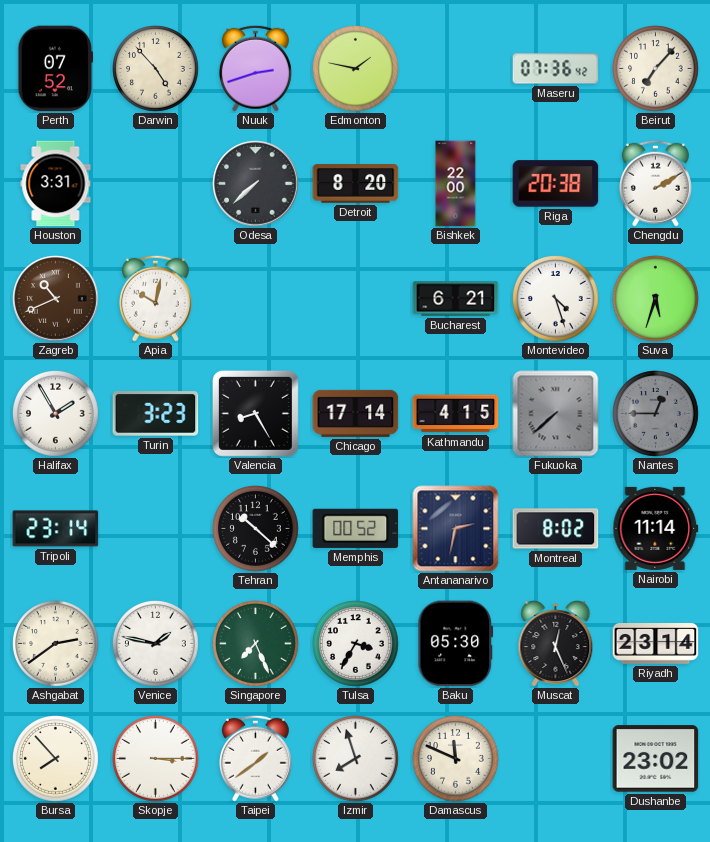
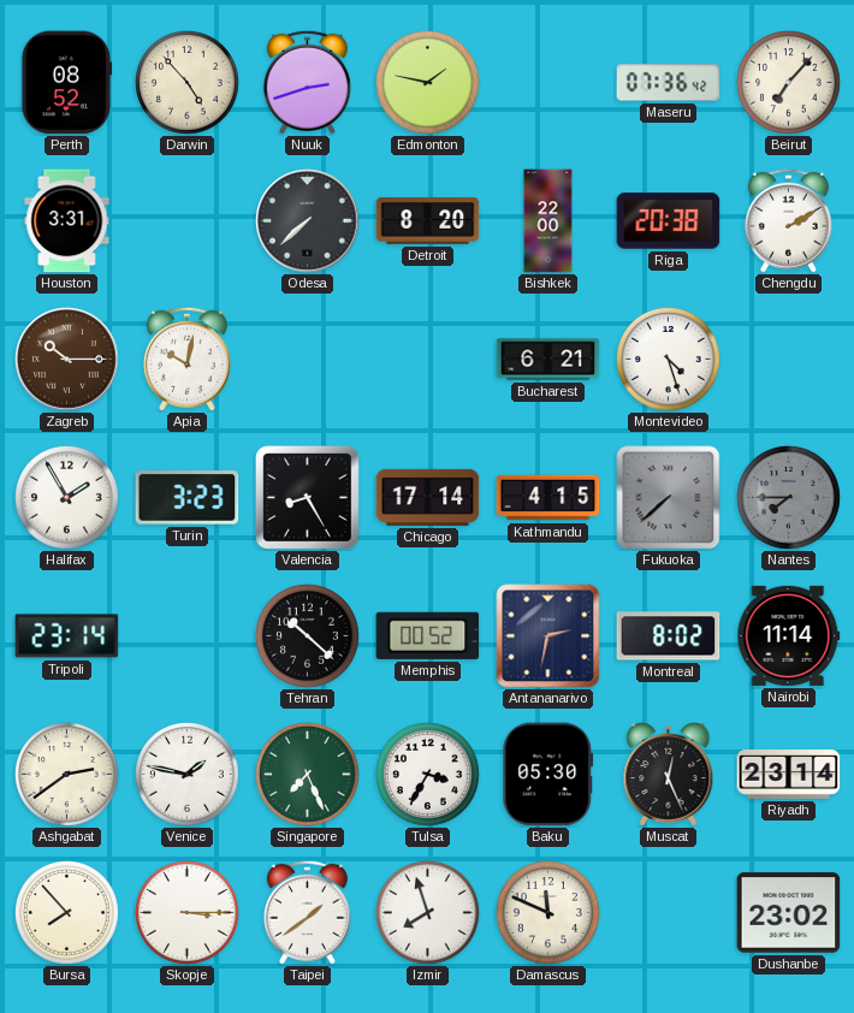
Perth: 07:52 -> 08:52
Zagreb: 10:41 -> 10:15
Suva: 5:33 -> none
Nantes: 12:45 -> 7:45
